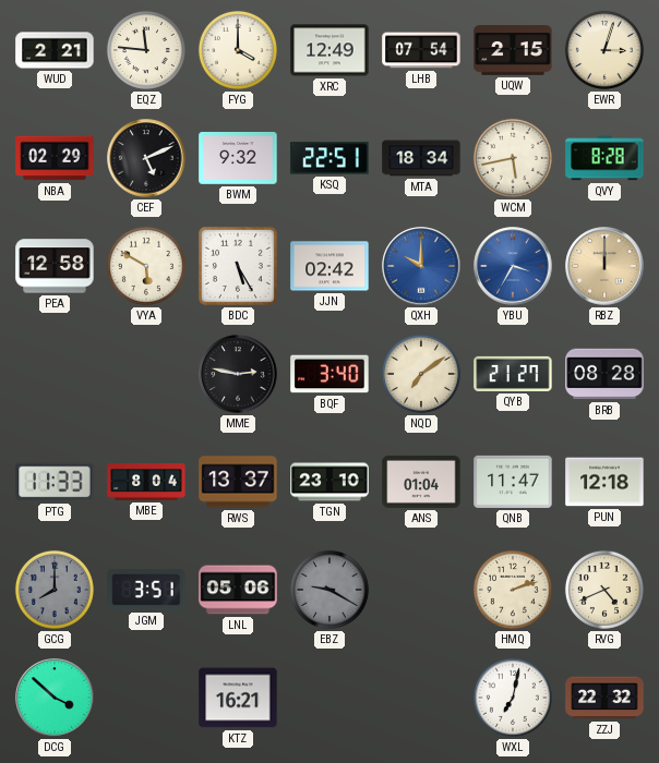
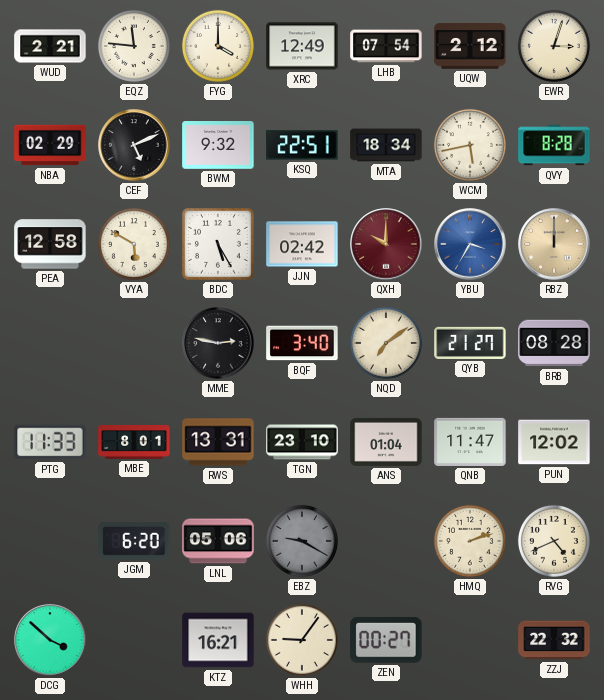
UQW: 2:15 -> 2:12
QXH dial: blue -> burgundy
MBE: 8:04 -> 8:01
RWS: 13:37 -> 13:31
PUN: 12:18 -> 12:02
GCG: 8:00 -> none
JGM: 3:51 -> 6:20
WHH: none -> 9:06
ZEN: none -> 00:27
WXL: 7:02 -> none
